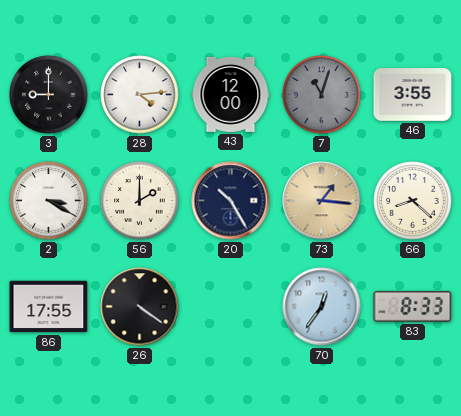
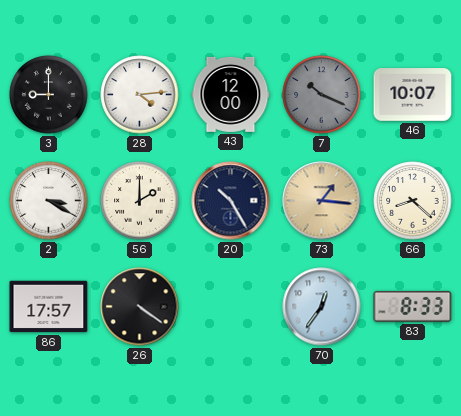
7: 11:03 -> 10:19
46: 3:55 -> 10:07
86: 17:55 -> 17:57
